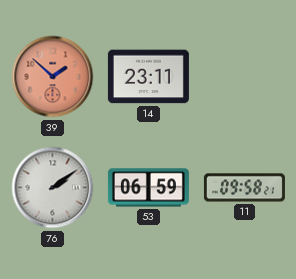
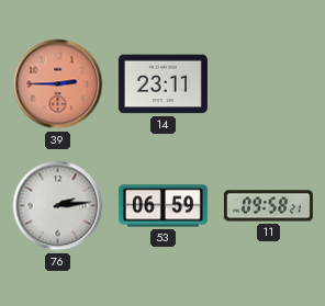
39: 1:52 -> 2:45
76: 2:09 -> 2:14
